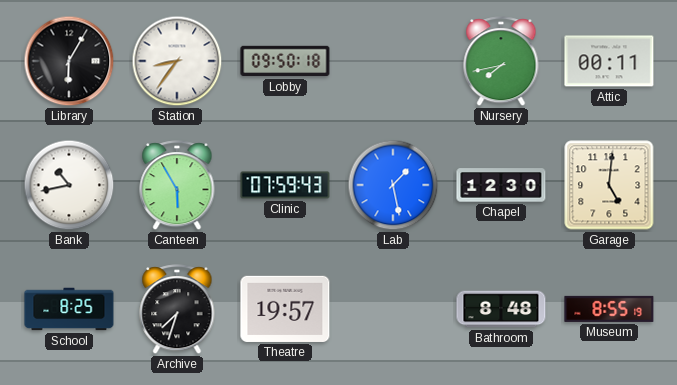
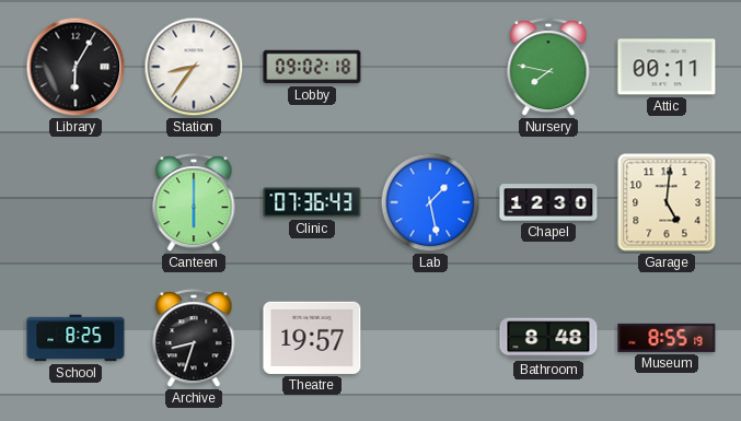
Lobby: 09:50 -> 09:02
Nursery: 7:43 -> 7:47
Bank: 10:43 -> none
Canteen: 5:55 -> 6:00
Clinic: 07:59 -> 07:36
Archive: 7:33 -> 8:33
